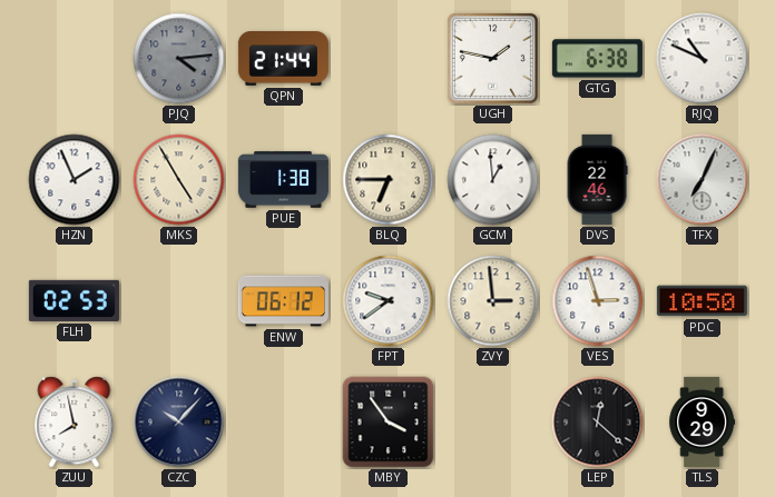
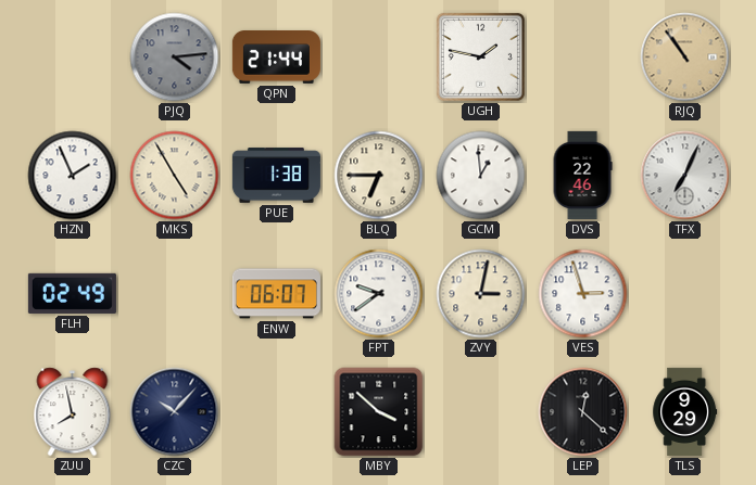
GTG: 6:38 -> none
RJQ: 10:49 -> 10:54
RJQ dial: white -> champagne
FLH: 02:53 -> 02:49
ENW: 06:12 -> 06:07
ZVY: 2:59 -> 3:02
PDC: 10:50 -> none
MBY: 3:54 -> 3:52
